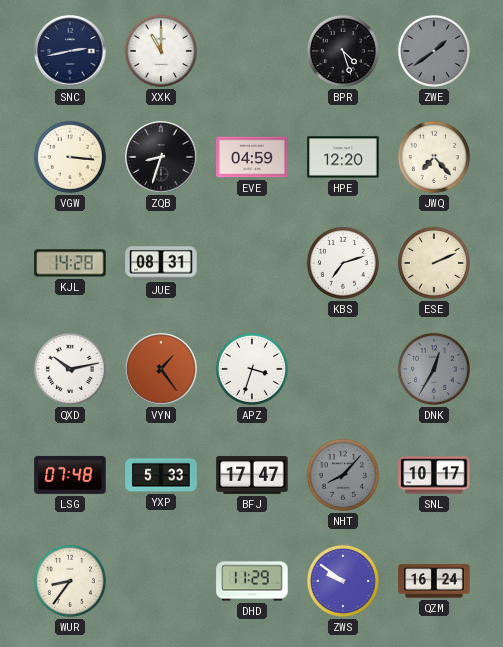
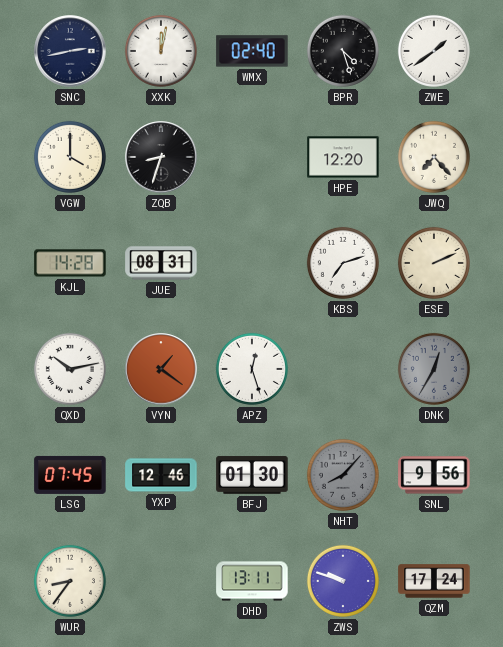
XXK: 11:00 -> 12:02
WMX: none -> 02:40
ZWE dial: grey -> white
VGW: 3:16 -> 4:00
EVE: 04:59 -> none
VYN: 1:24 -> 1:21
APZ: 3:33 -> 12:27
LSG: 07:48 -> 07:45
YXP: 5:33 -> 12:46
BFJ: 17:47 -> 01:30
SNL: 10:17 -> 9:56
DHD: 11:29 -> 13:11
ZWS: 9:51 -> 9:48
QZM: 16:24 -> 17:24
